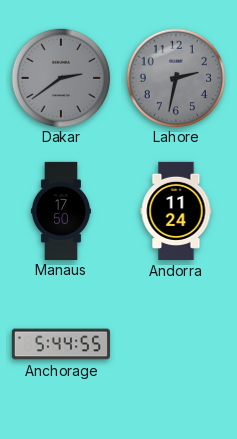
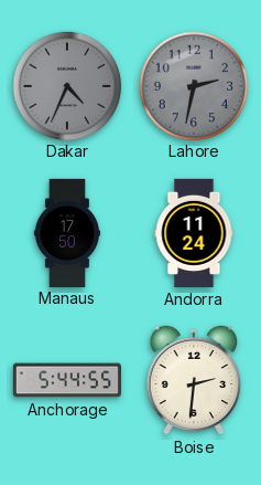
Dakar: 2:39 -> 4:34
Boise: none -> 2:31
